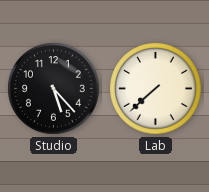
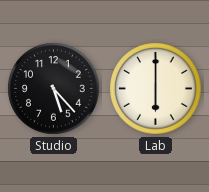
Lab: 7:38 -> 6:00
